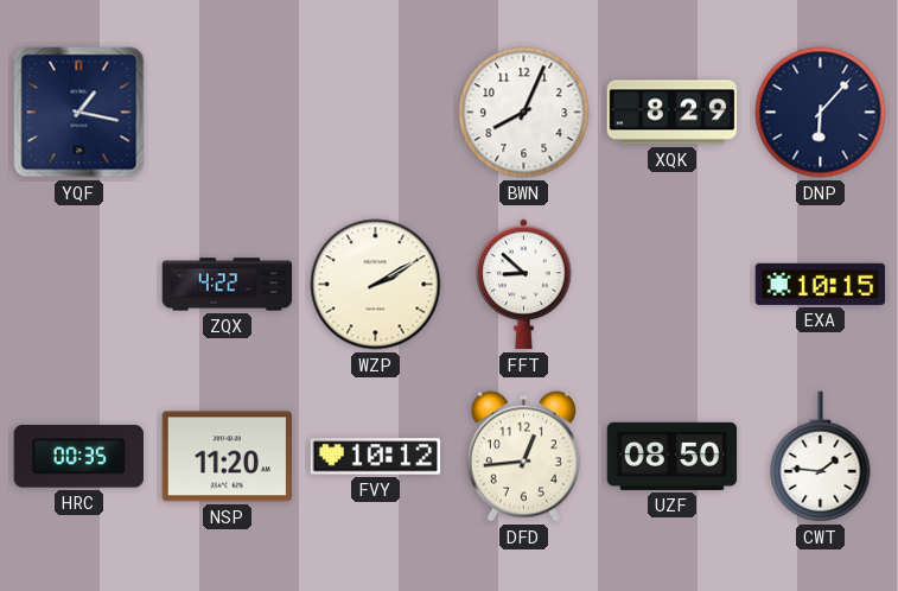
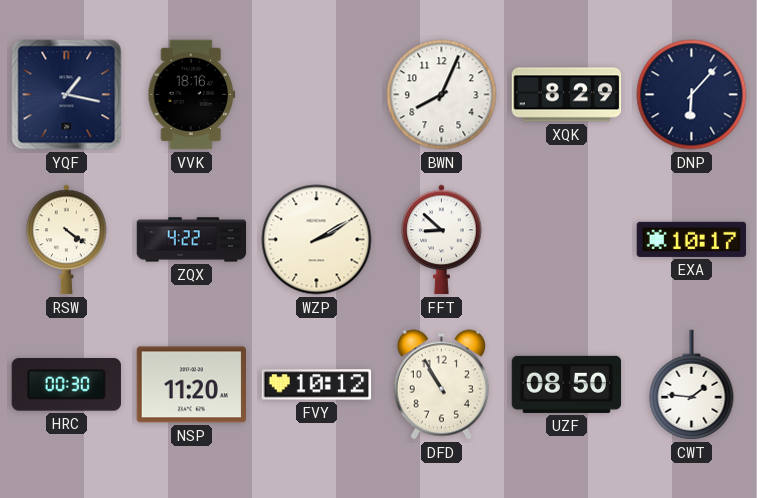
VVK: none -> 18:16
RSW: none -> 4:21
EXA: 10:15 -> 10:17
HRC: 00:35 -> 00:30
DFD: 12:44 -> 10:55
